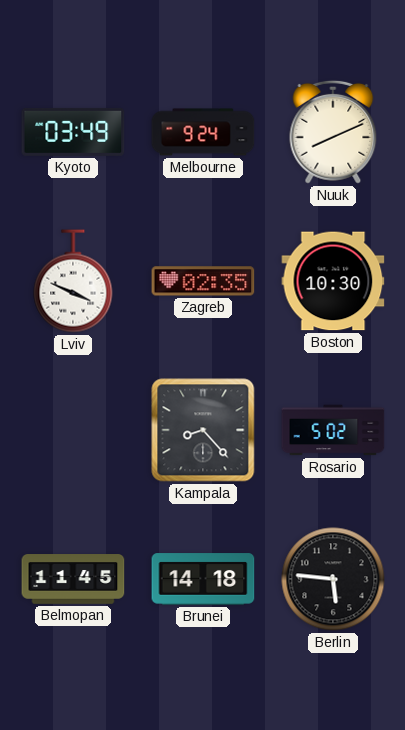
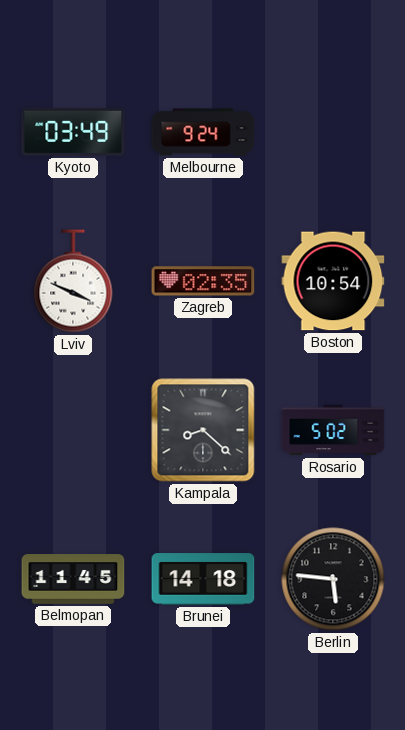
Nuuk: 8:11 -> none
Boston: 10:30 -> 10:54
Kampala: 8:23 -> 8:22
